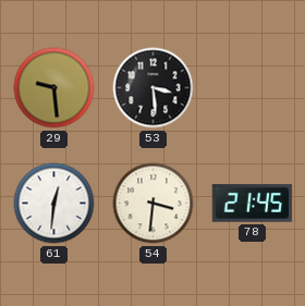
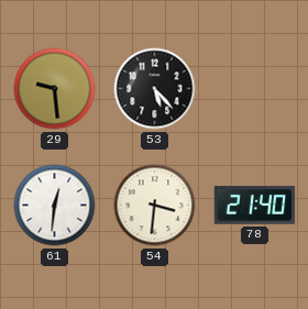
53: 3:29 -> 5:23
78: 21:45 -> 21:40
